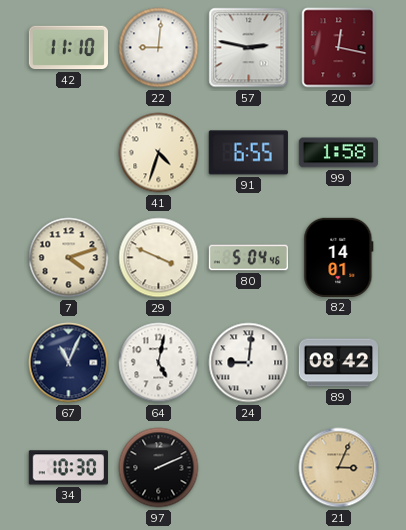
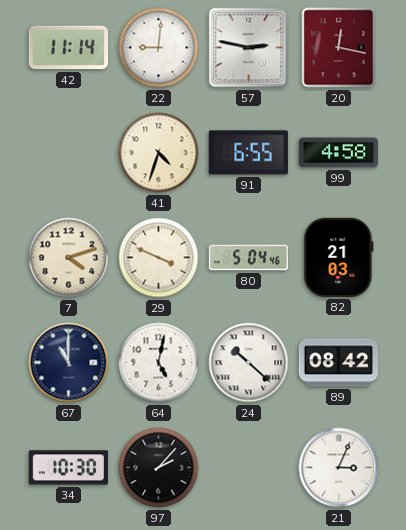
42: 11:10 -> 11:14
99: 1:58 -> 4:58
82: 14:01 -> 21:03
67: 11:04 -> 11:00
24: 9:01 -> 10:22
97: 2:11 -> 2:07
21 dial: champagne -> white
